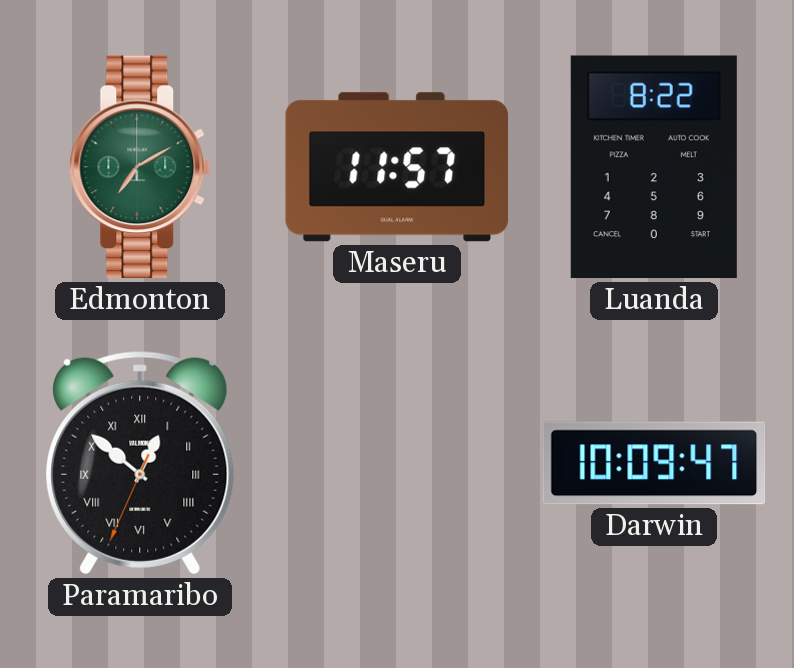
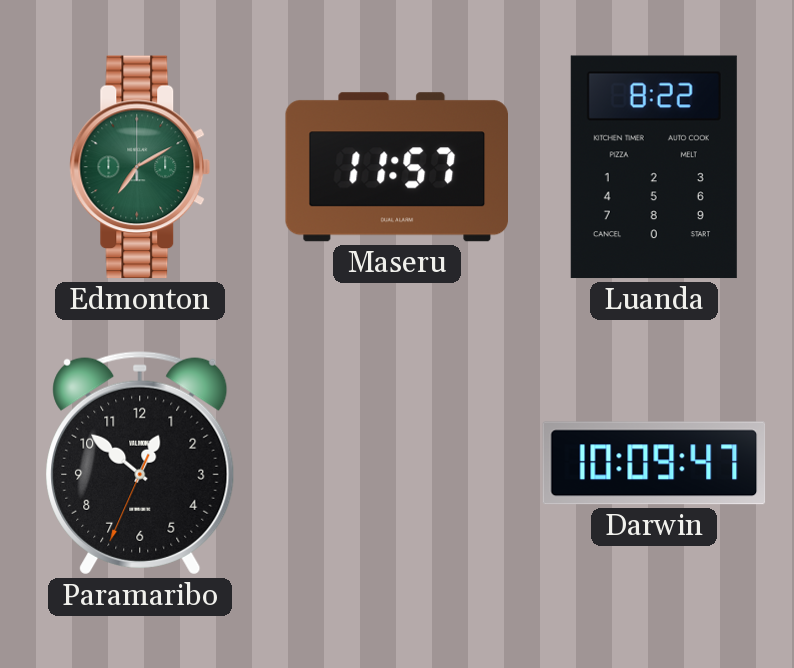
Paramaribo numerals: Roman -> Arabic
